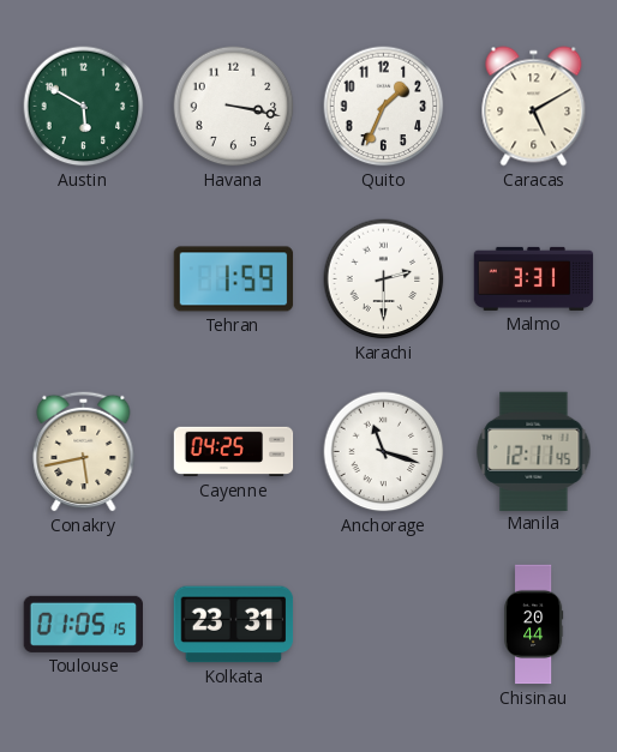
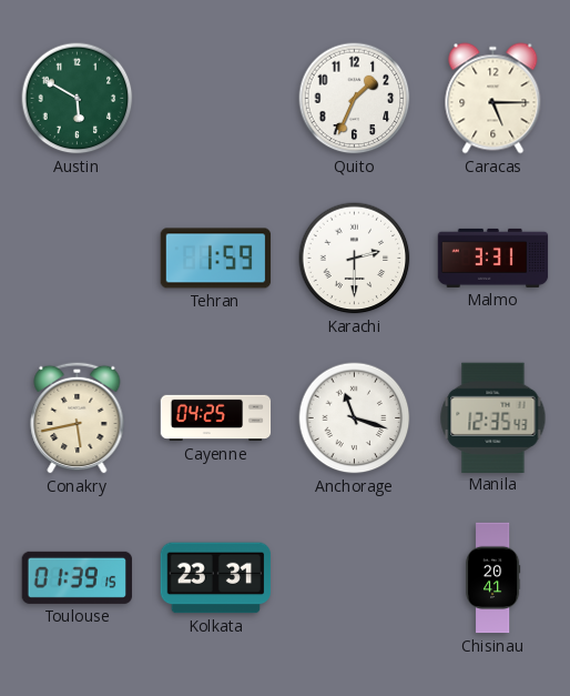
Havana: 3:17 -> none
Caracas: 5:10 -> 5:15
Manila: 12:11 -> 12:35
Toulouse: 01:05 -> 01:39
Chisinau: 20:44 -> 20:41
